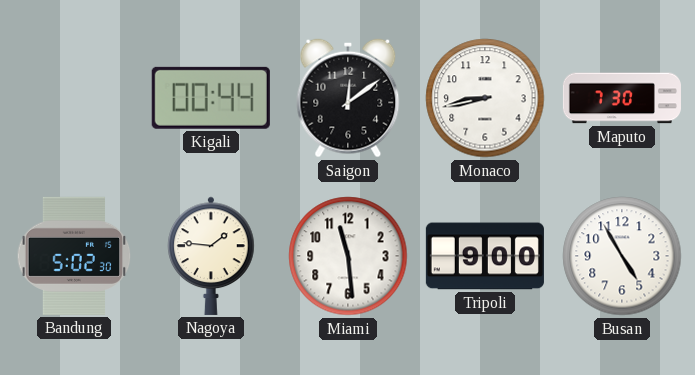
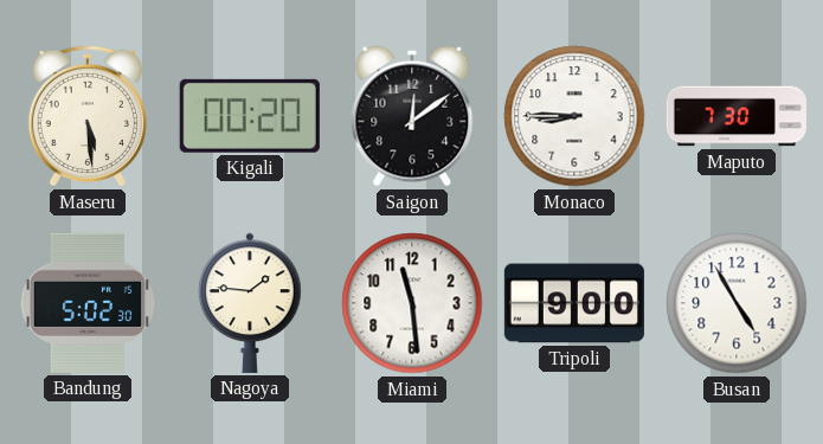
Maseru: none -> 5:29
Kigali: 00:44 -> 00:20
Monaco: 8:43 -> 8:45
